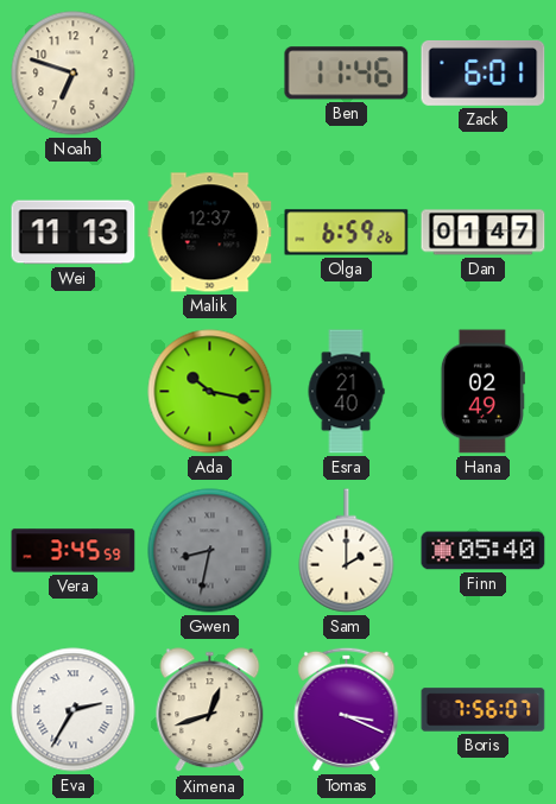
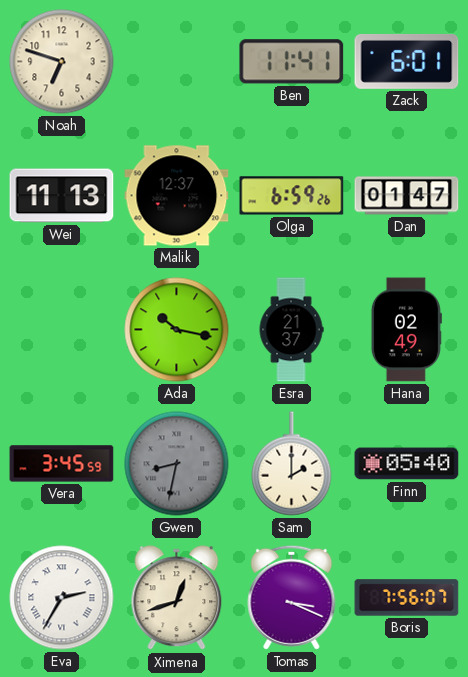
Ben: 11:46 -> 11:41
Esra: 21:40 -> 21:37
